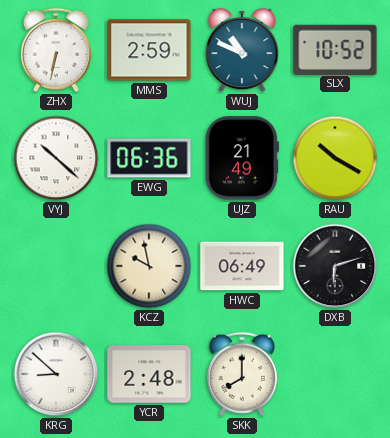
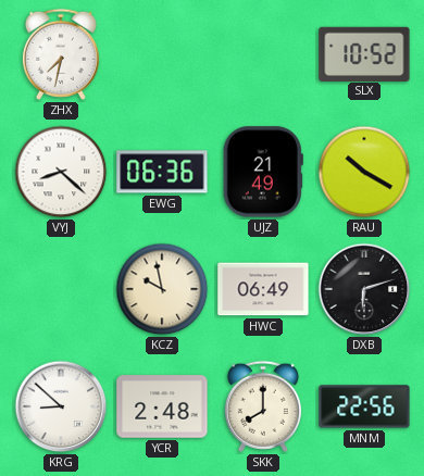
ZHX: 6:32 -> 7:32
MMS: 2:59 -> none
WUJ: 10:49 -> none
VYJ: 10:22 -> 8:22
MNM: none -> 22:56
